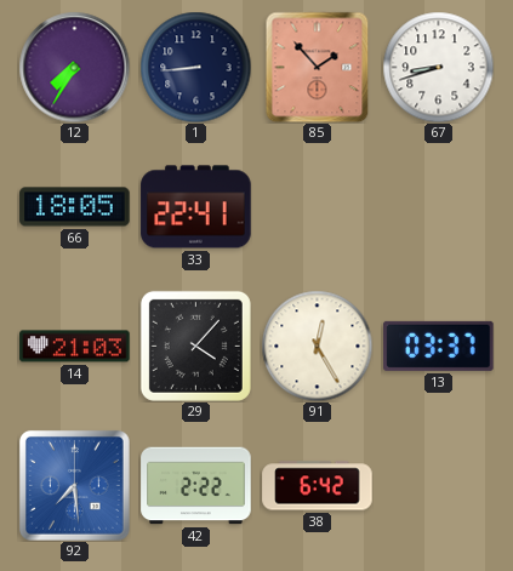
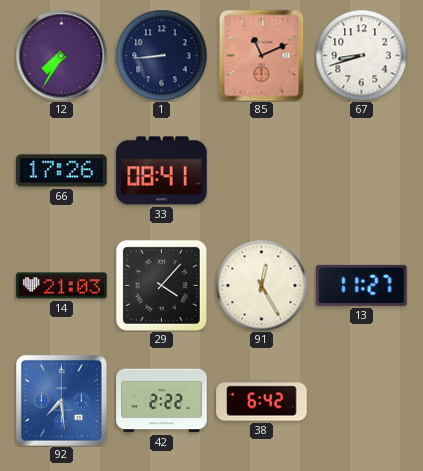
85: 1:53 -> 11:11
66: 18:05 -> 17:26
33: 22:41 -> 08:41
13: 03:37 -> 11:27
